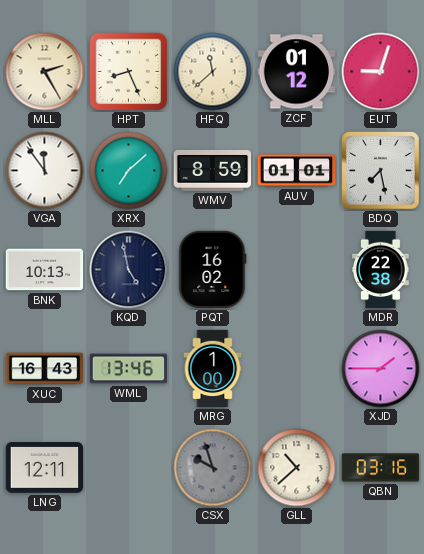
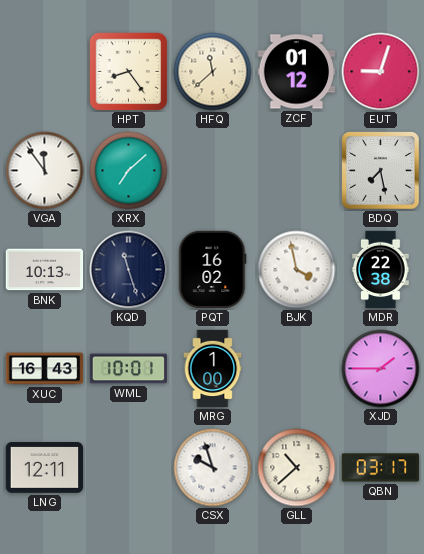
MLL: 2:25 -> none
HPT: 8:26 -> 8:24
WMV: 8:59 -> none
AUV: 01:01 -> none
KQD: 4:58 -> 11:27
BJK: none -> 3:58
WML: 13:46 -> 10:01
CSX dial: grey -> white
QBN: 03:16 -> 03:17
